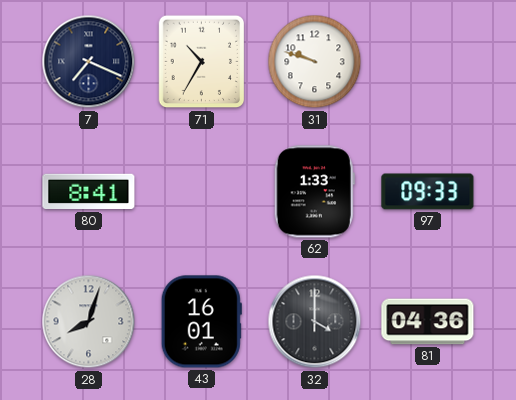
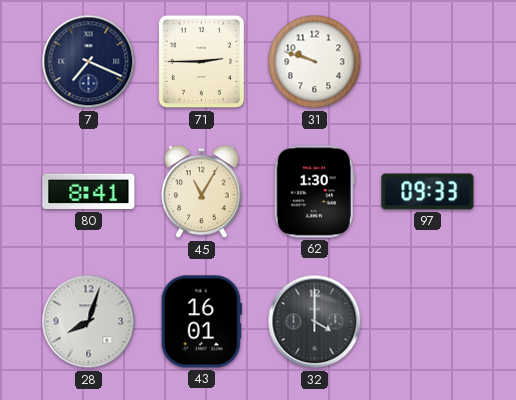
71: 10:35 -> 2:45
45: none -> 11:05
62: 1:33 -> 1:30
81: 04:36 -> none
